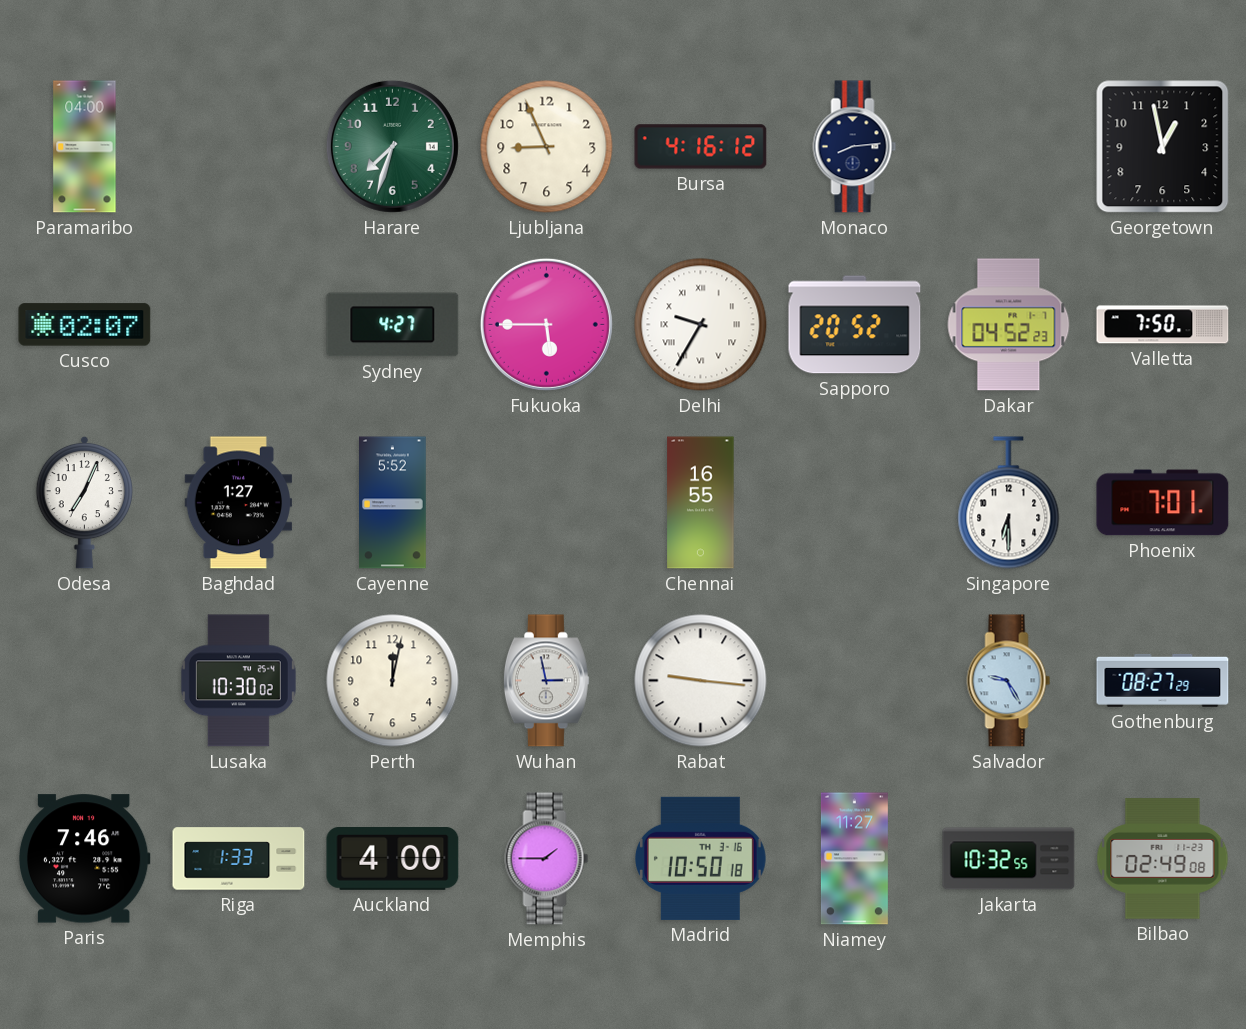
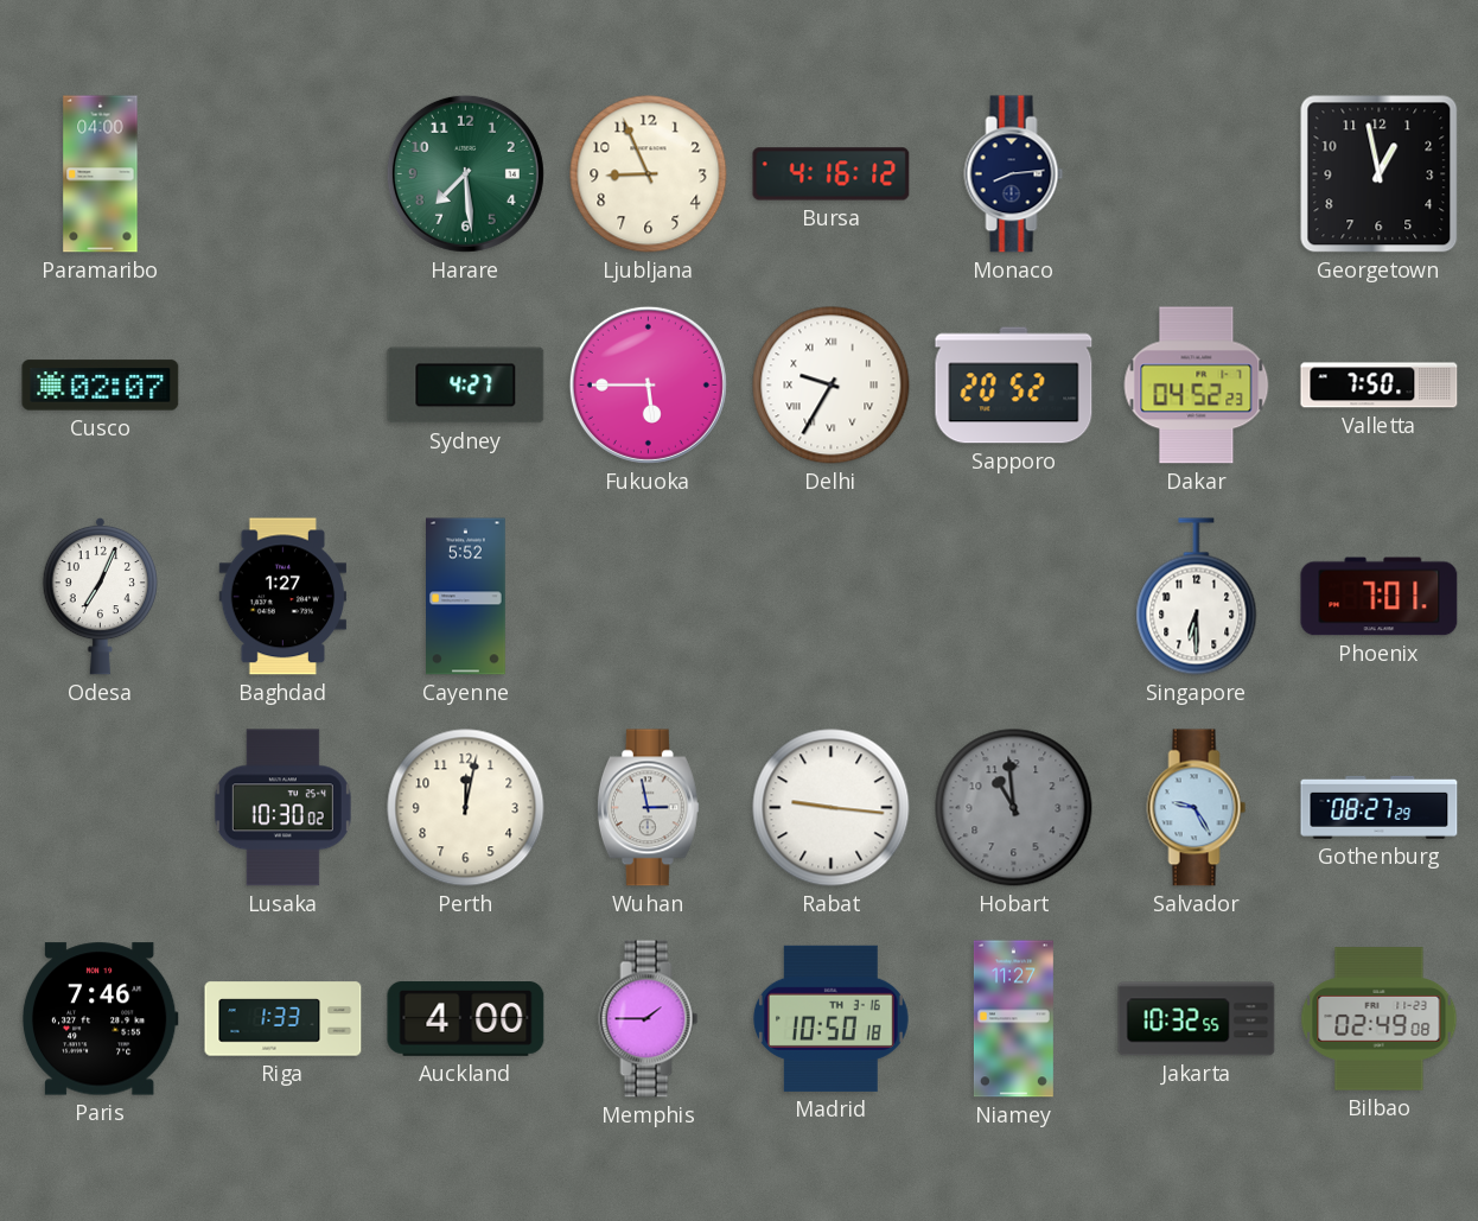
Harare: 7:33 -> 7:29
Chennai: 16:55 -> none
Hobart: none -> 10:59
